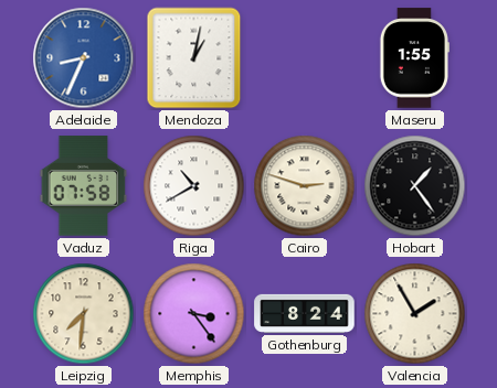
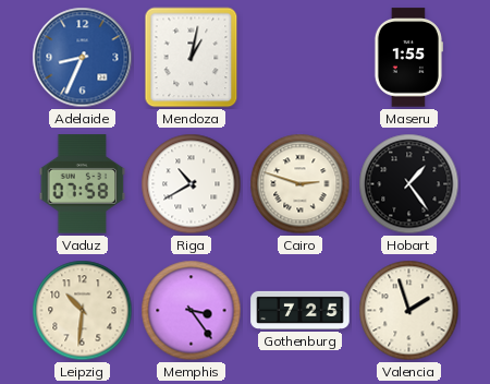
Leipzig: 7:31 -> 10:31
Gothenburg: 8:24 -> 7:25
Valencia: 1:55 -> 1:57
